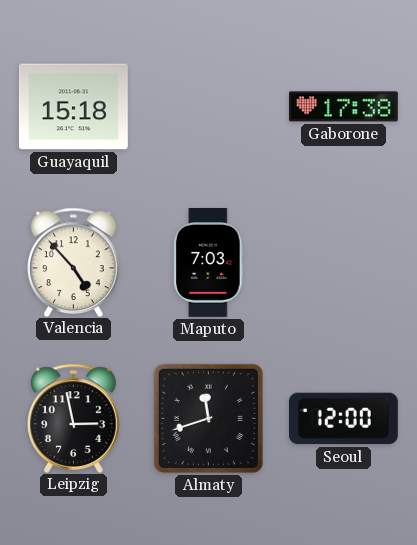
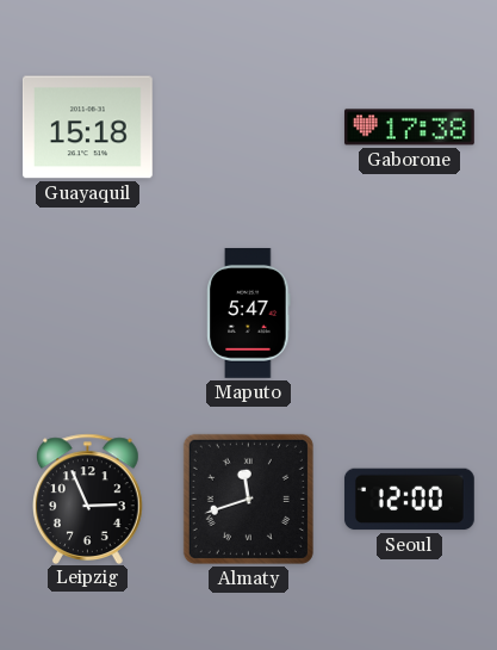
Valencia: 4:53 -> none
Maputo: 7:03 -> 5:47
Leipzig: 2:58 -> 2:56
